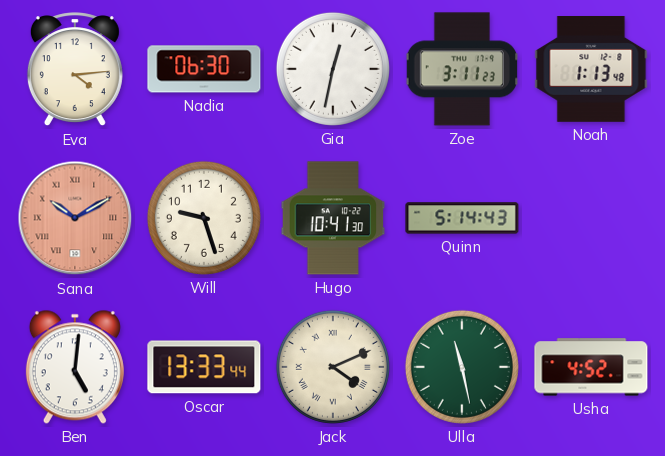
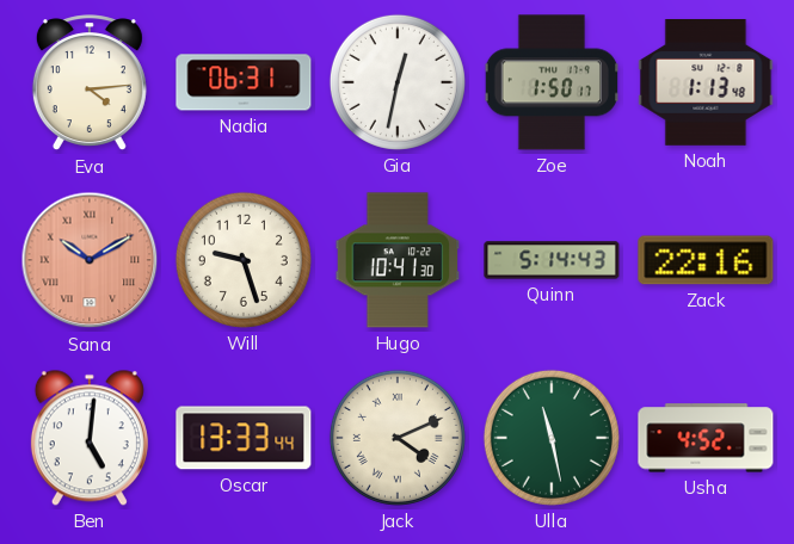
Nadia: 06:30 -> 06:31
Zoe: 3:11 -> 1:50
Zack: none -> 22:16
